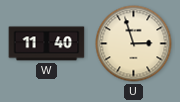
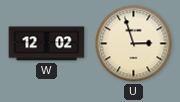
W: 11:40 -> 12:02
